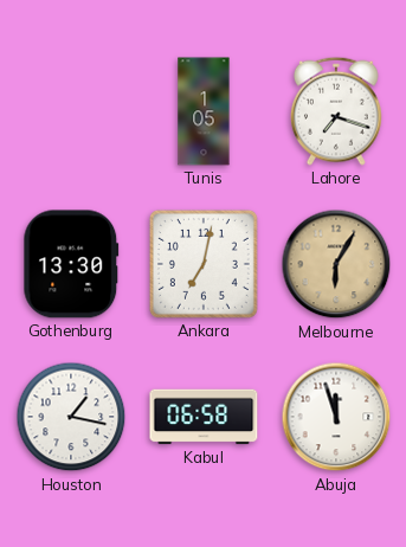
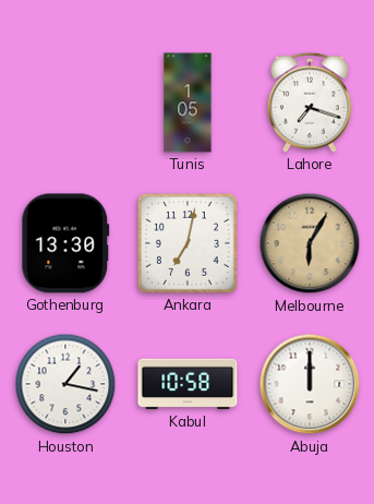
Kabul: 06:58 -> 10:58
Abuja: 11:57 -> 12:00
